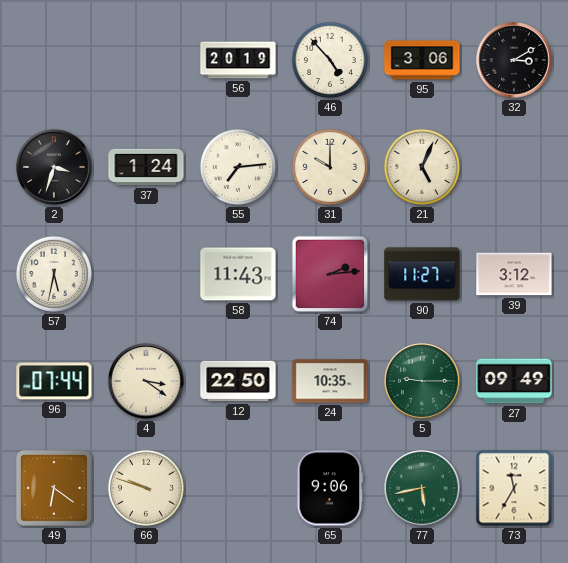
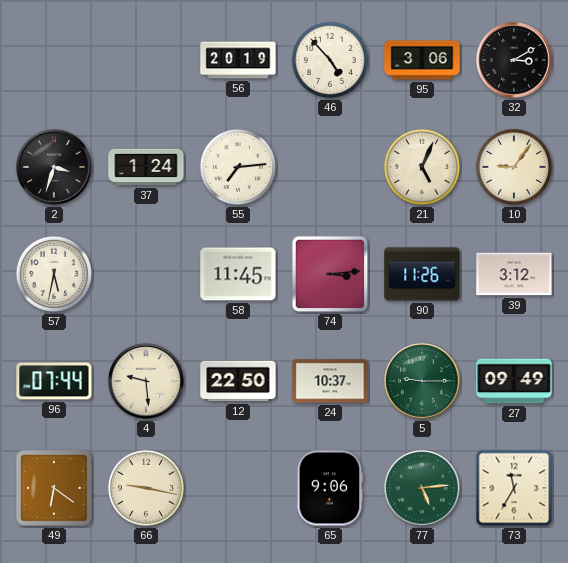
31: 10:00 -> none
10: none -> 9:06
58: 11:43 -> 11:45
74: 2:14 -> 3:14
90: 11:27 -> 11:26
4: 3:21 -> 9:29
24: 10:35 -> 10:37
66: 9:48 -> 9:17
77: 5:43 -> 5:14
